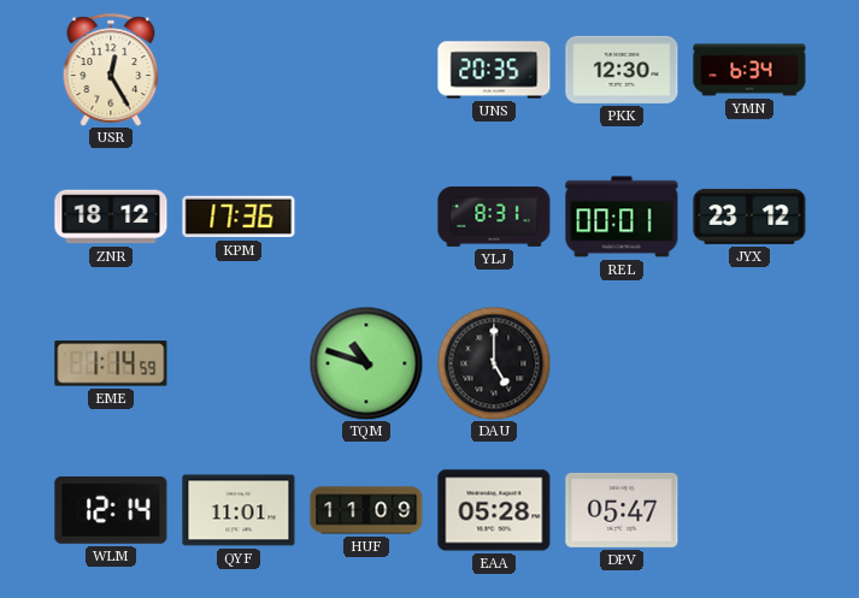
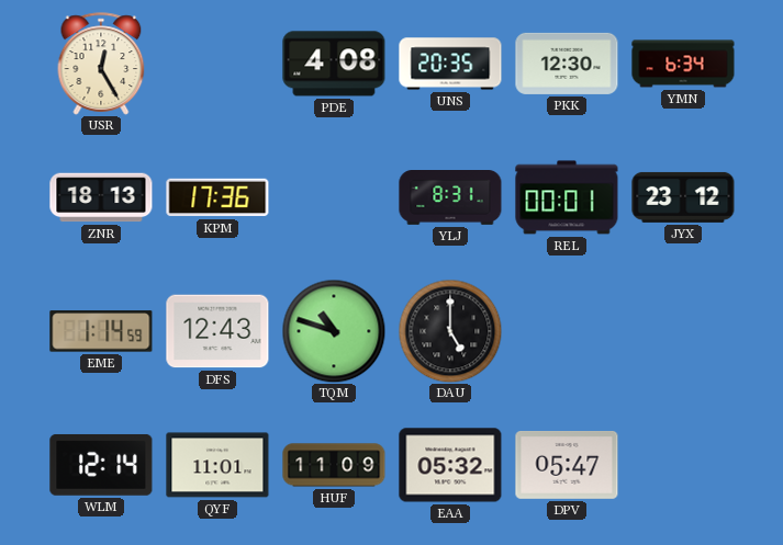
PDE: none -> 4:08
ZNR: 18:12 -> 18:13
DFS: none -> 12:43
EAA: 05:28 -> 05:32
